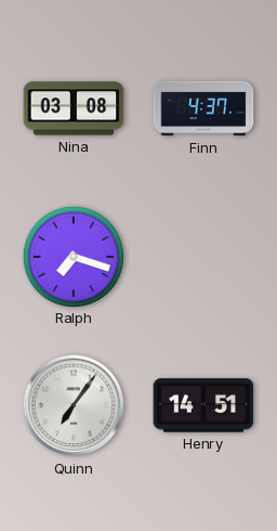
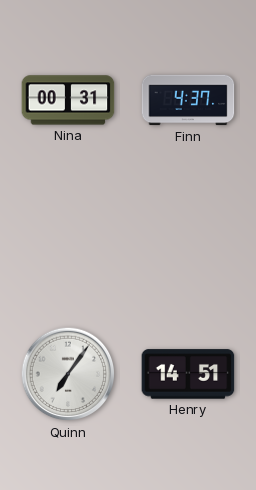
Nina: 03:08 -> 00:31
Ralph: 7:18 -> none
